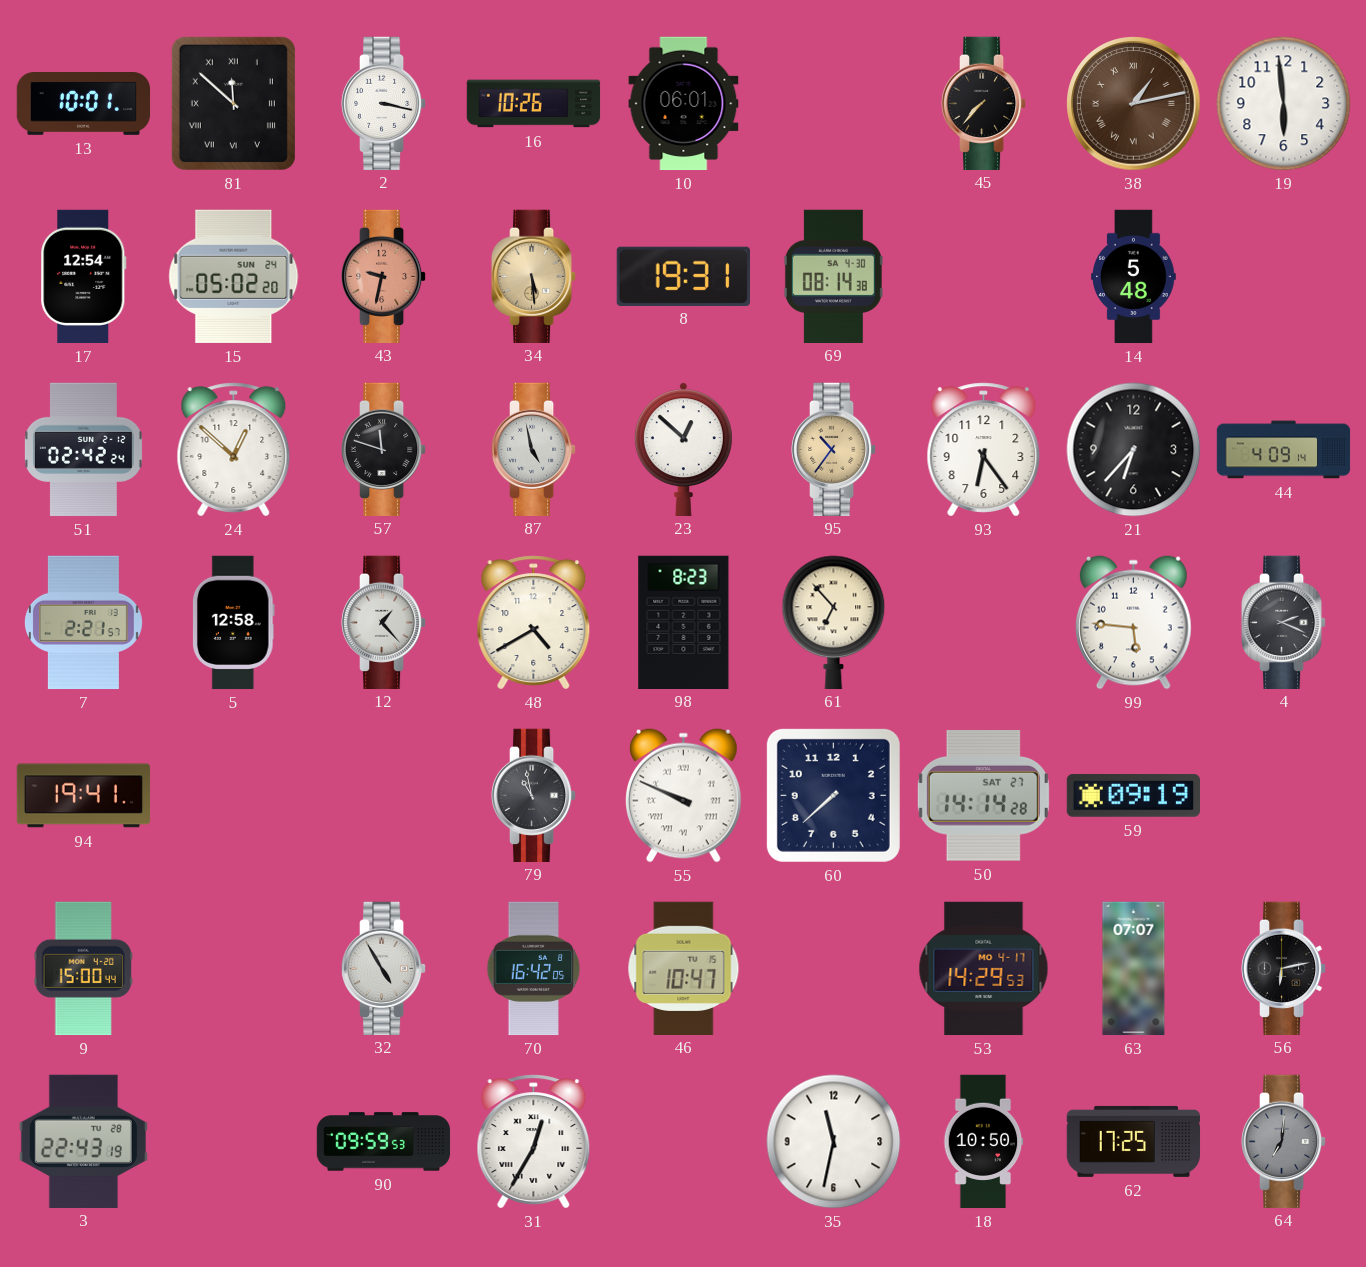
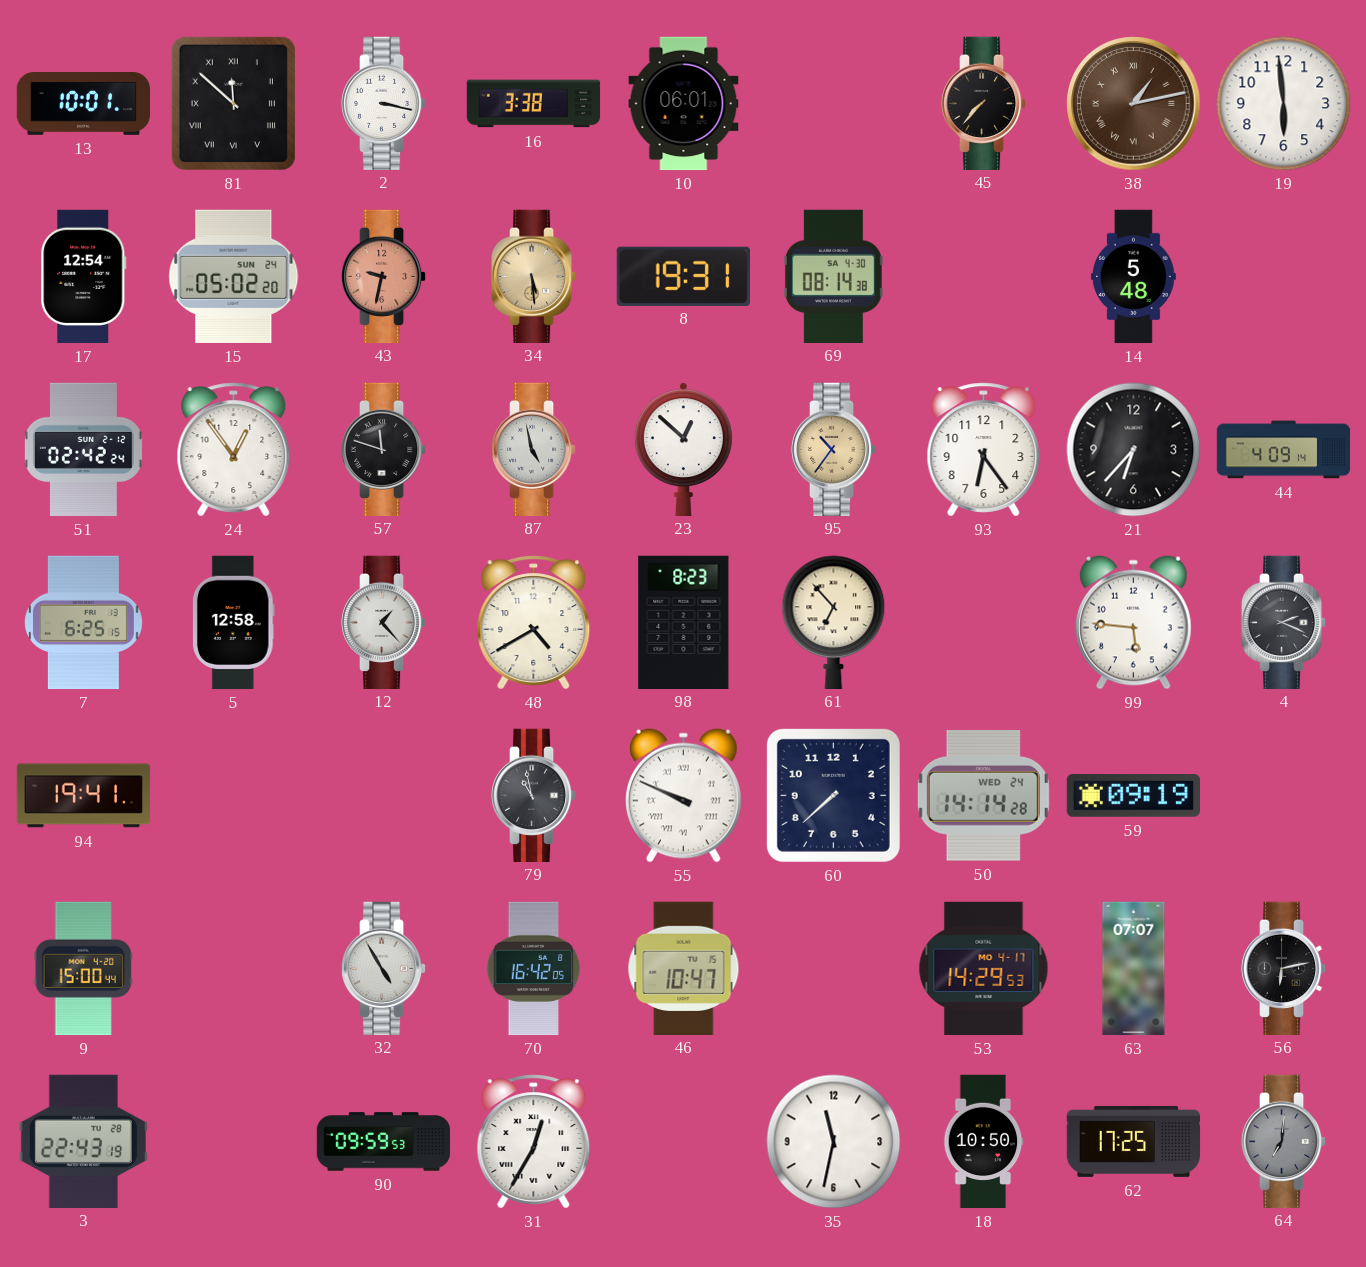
16: 10:26 -> 3:38
24: 12:52 -> 12:54
7: 2:21 -> 6:25
50 date: SAT 27 -> WED 24
